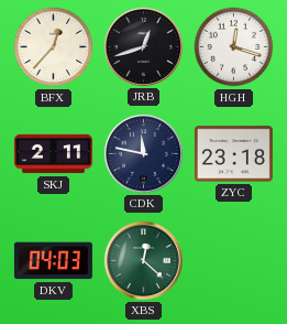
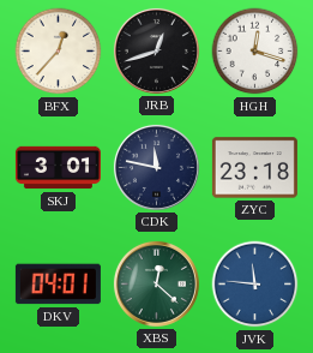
SKJ: 2:11 -> 3:01
DKV: 04:03 -> 04:01
JVK: none -> 11:46
